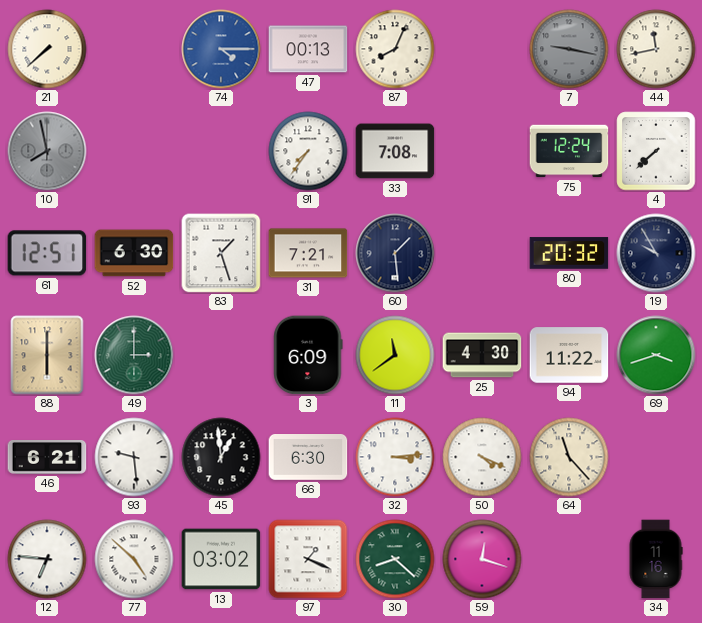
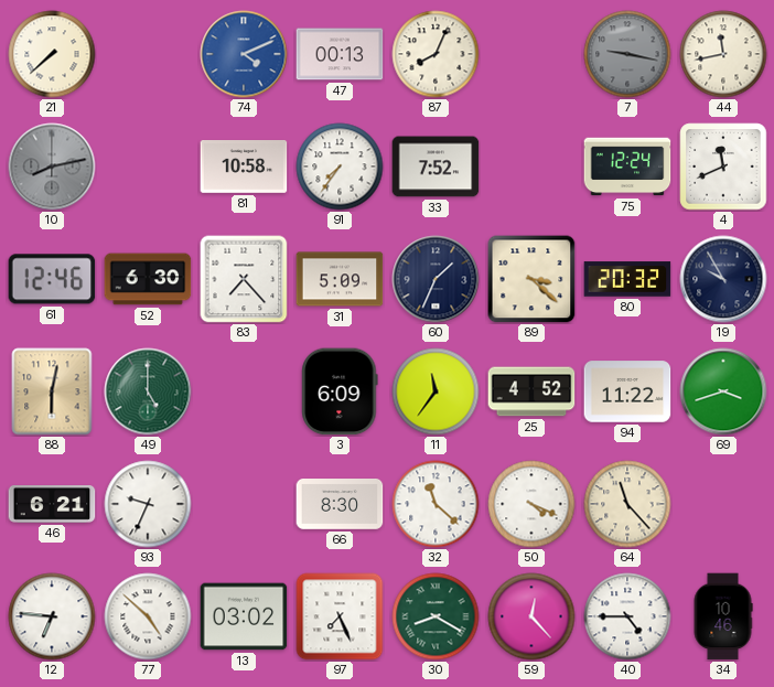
74: 4:15 -> 4:11
10: 7:58 -> 8:13
81: none -> 10:58
33: 7:08 -> 7:52
4: 7:38 -> 11:41
61: 12:51 -> 12:46
83: 1:27 -> 7:23
31: 7:21 -> 5:09
60: 1:29 -> 1:34
89: none -> 3:22
88: 6:00 -> 6:02
49: 3:00 -> 5:00
11: 11:39 -> 11:36
25: 4:30 -> 4:52
93: 9:29 -> 9:34
45: 12:59 -> none
66: 6:30 -> 8:30
32: 3:14 -> 11:22
97: 1:19 -> 7:26
30: 8:22 -> 8:20
59: 12:18 -> 12:23
40: none -> 4:45
34: 11:16 -> 10:46
